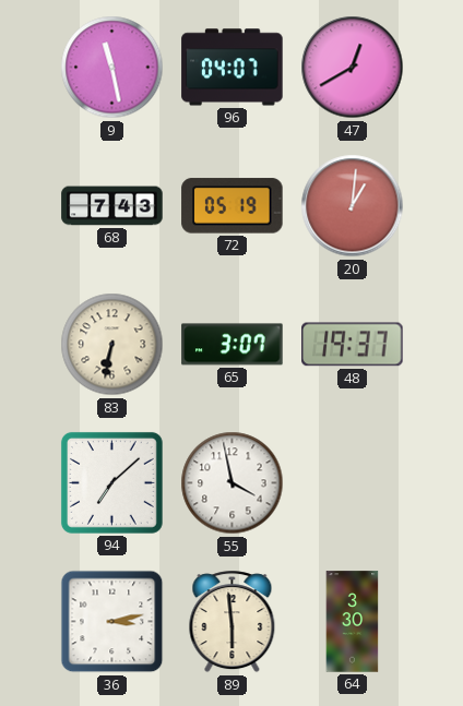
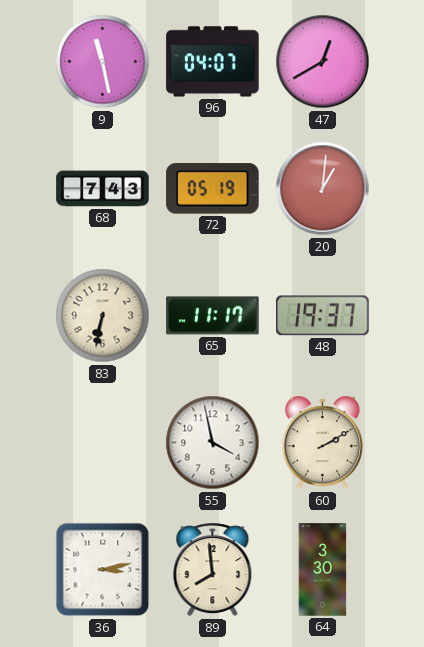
65: 3:07 -> 11:17
94: 7:08 -> none
60: none -> 2:10
89: 5:59 -> 7:59
